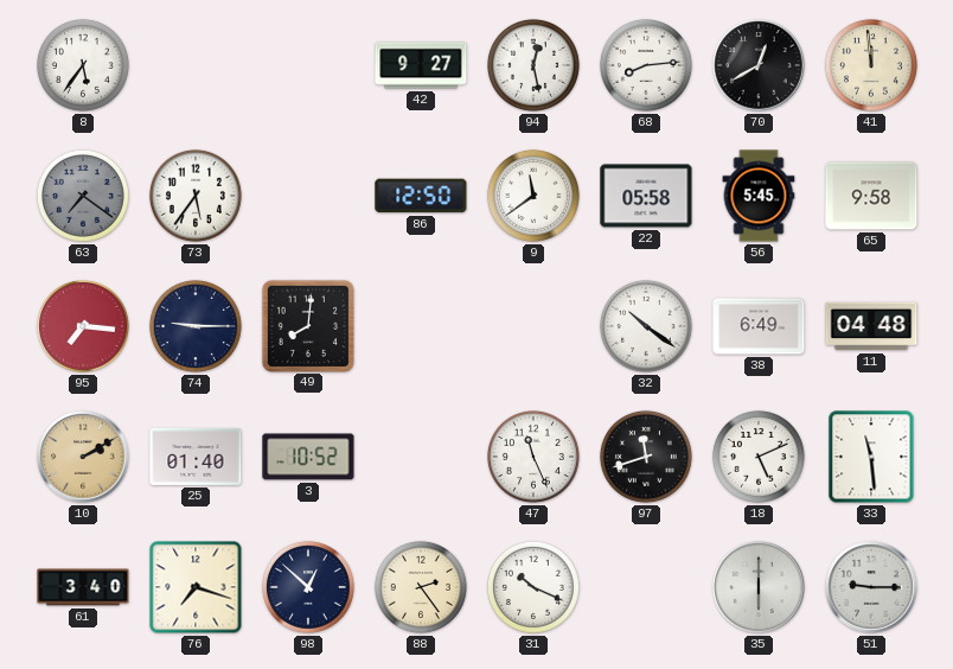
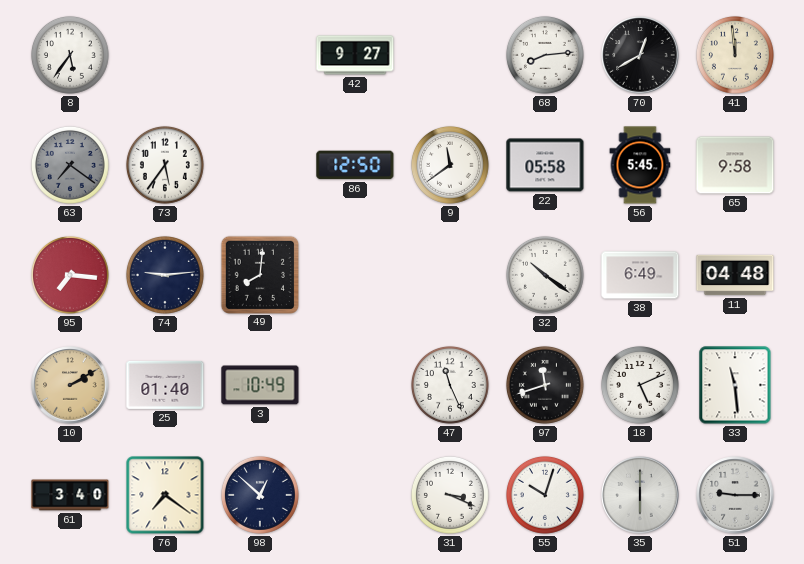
94: 12:28 -> none
74: 9:15 -> 9:14
3: 10:52 -> 10:49
76: 7:18 -> 7:21
88: 2:24 -> none
31: 10:19 -> 3:19
55: none -> 10:03
